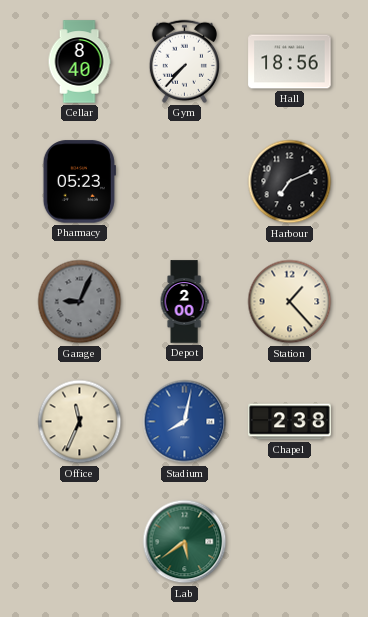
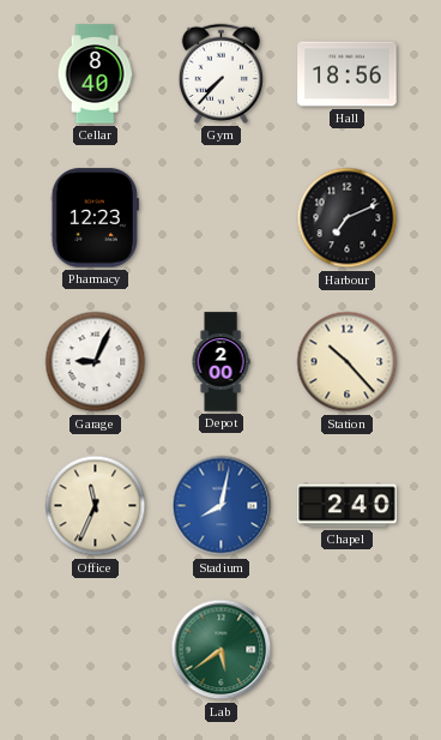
Pharmacy: 05:23 -> 12:23
Garage dial: grey -> white
Station: 1:23 -> 10:23
Chapel: 2:38 -> 2:40
